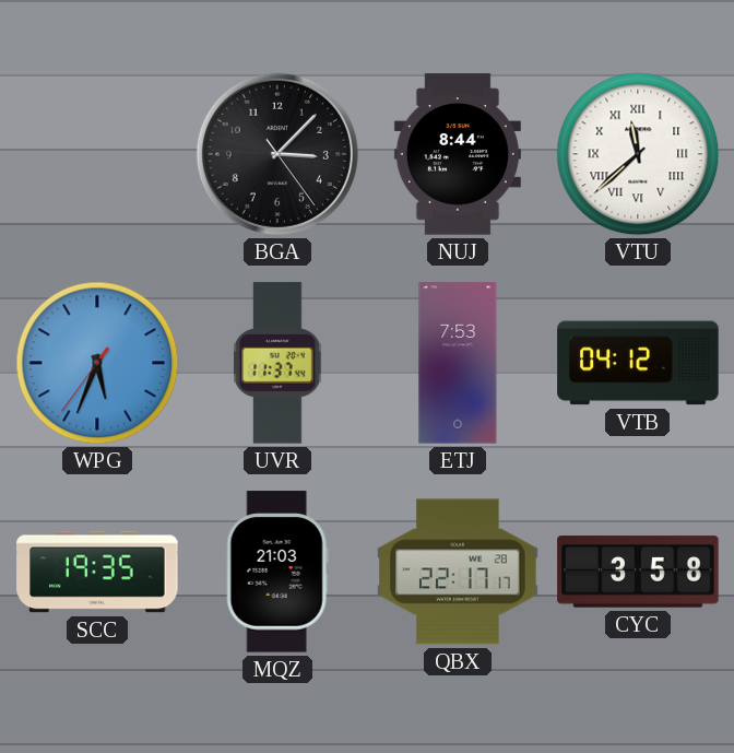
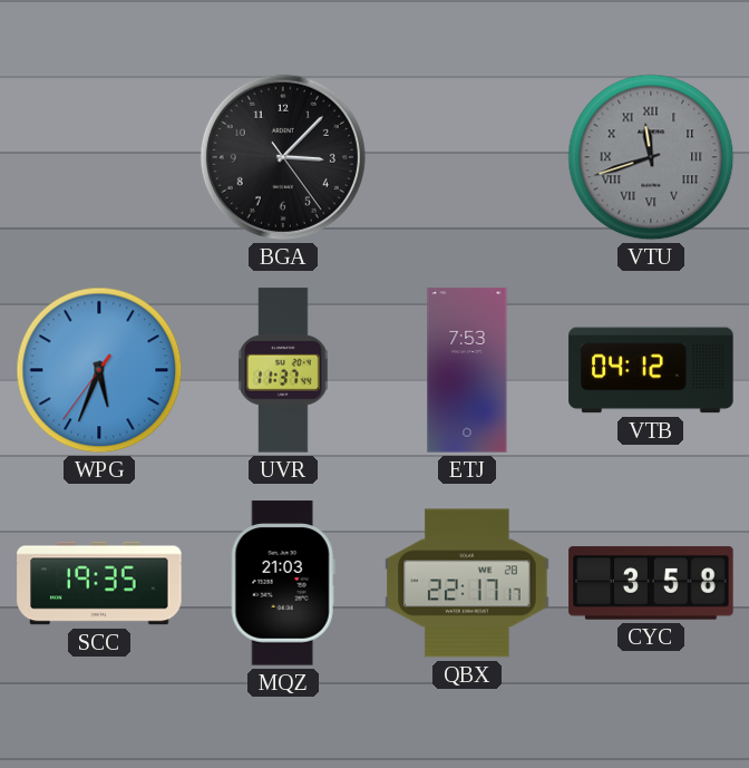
NUJ: 8:44 -> none
VTU: 11:38 -> 11:42
VTU dial: white -> grey
